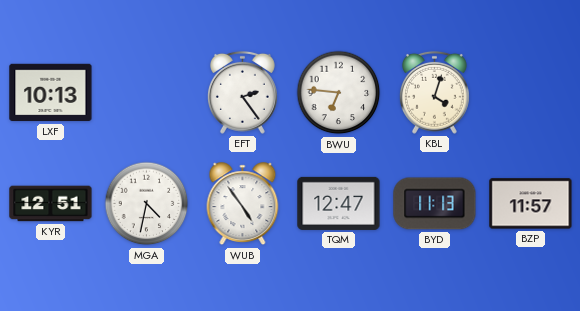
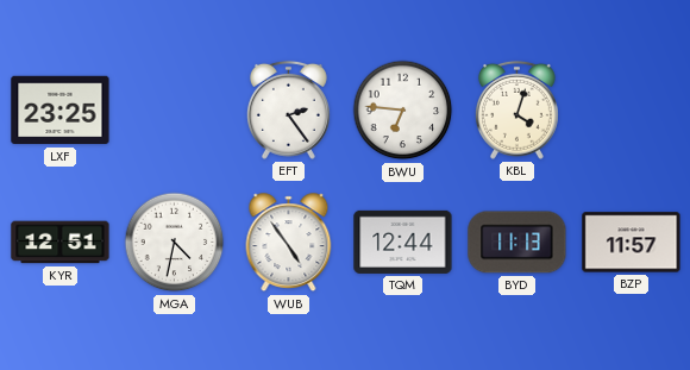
LXF: 10:13 -> 23:25
TQM: 12:47 -> 12:44
